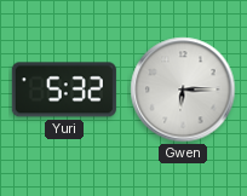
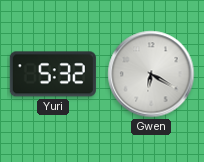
Gwen: 6:15 -> 6:20
